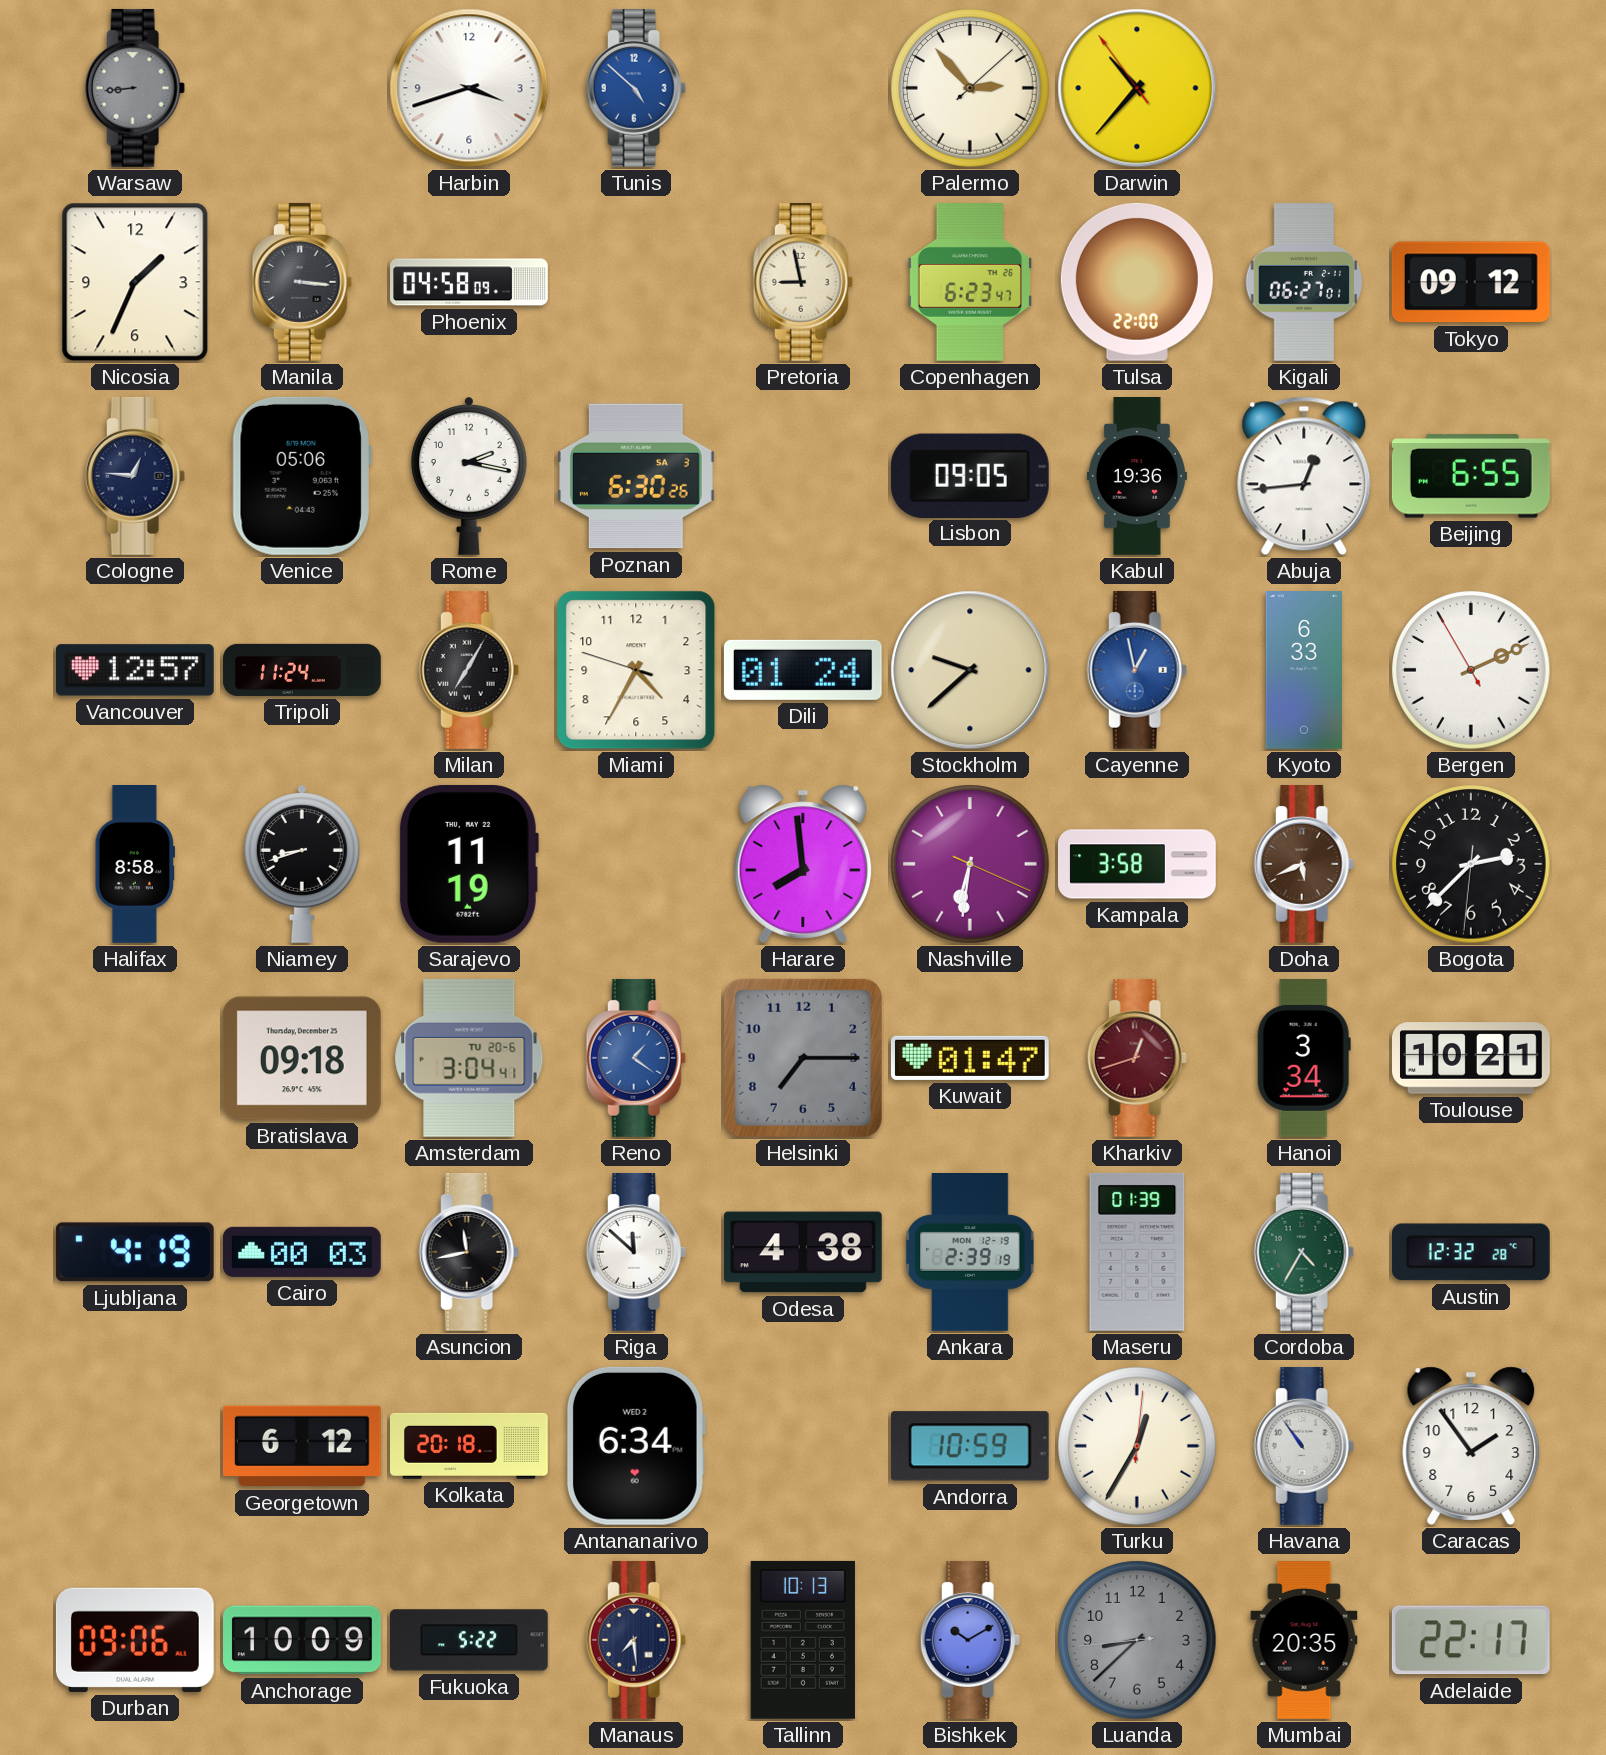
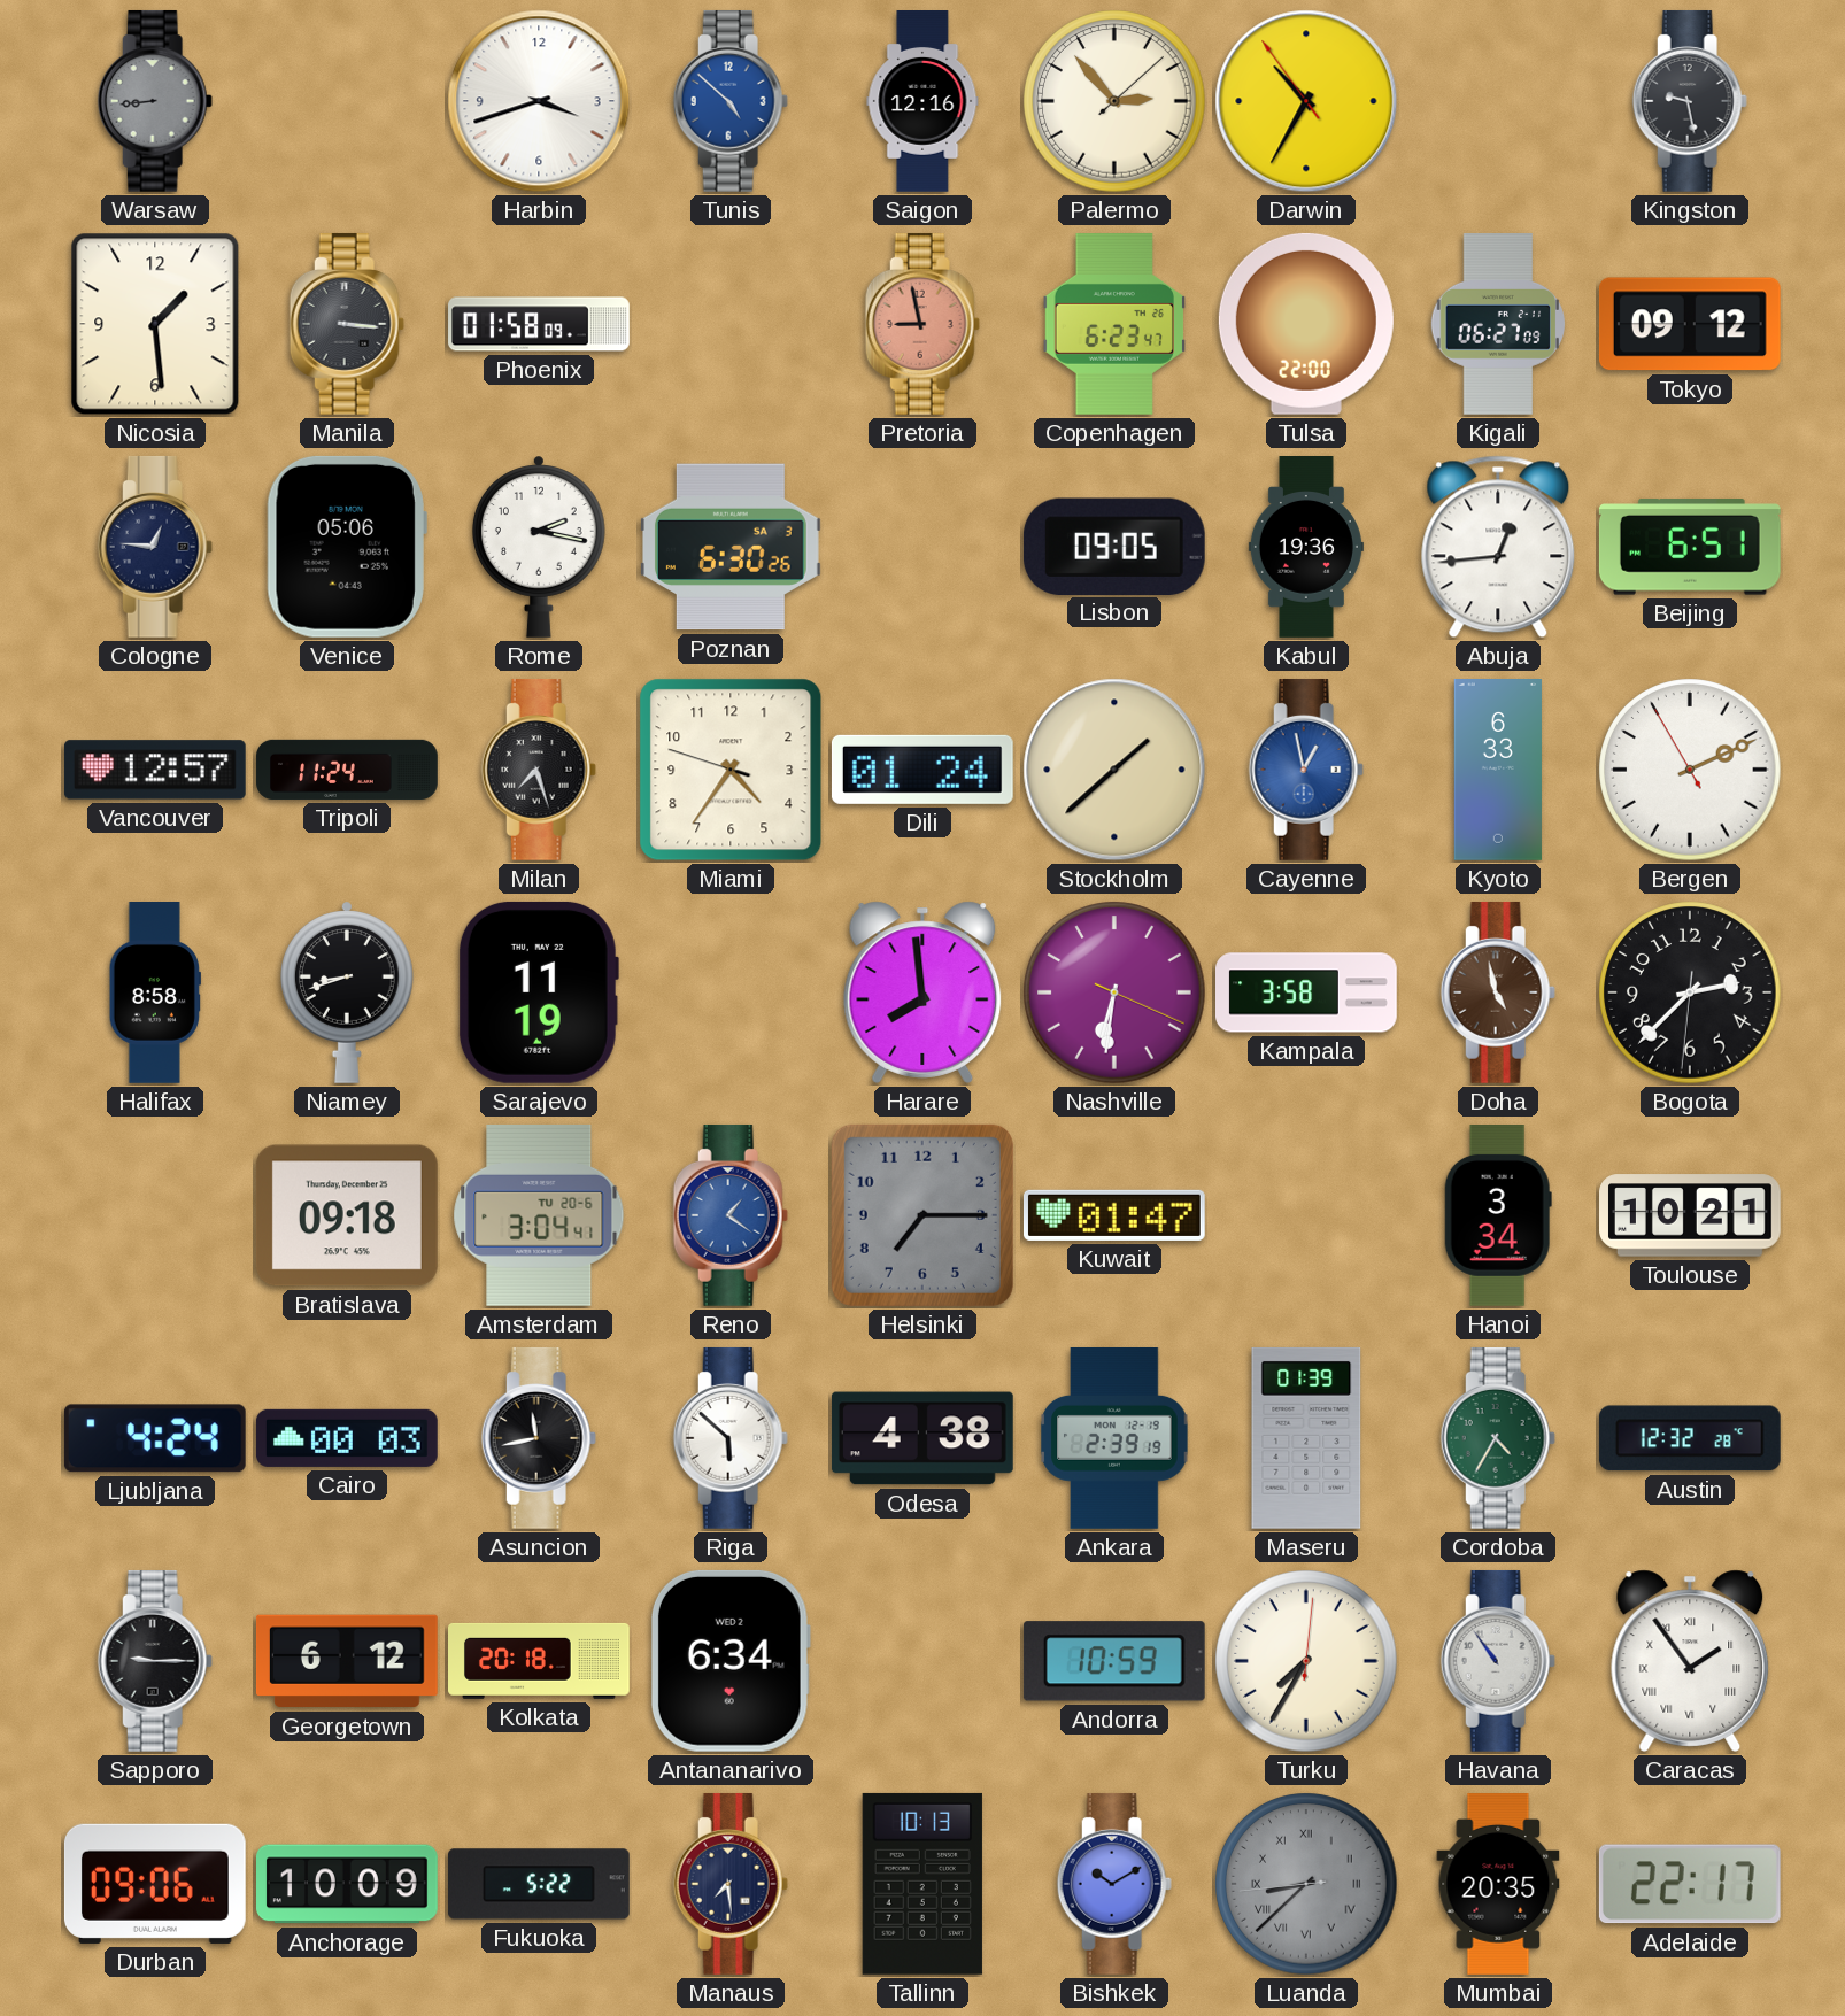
Saigon: none -> 12:16
Darwin: 10:36 -> 10:34
Kingston: none -> 9:28
Nicosia: 1:34 -> 1:29
Phoenix: 04:58 -> 01:58
Pretoria dial: cream -> salmon
Kigali: 06:27:01 -> 06:27:09
Beijing: 6:55 -> 6:51
Milan: 7:05 -> 7:27
Miami: 4:34 -> 4:35
Stockholm: 9:38 -> 1:38
Doha: 5:41 -> 4:58
Kharkiv: 12:42 -> none
Ljubljana: 4:19 -> 4:24
Riga: 11:52 -> 5:52
Sapporo: none -> 9:15
Turku: 12:35 -> 7:35
Caracas numerals: Arabic -> Roman
Luanda numerals: Arabic -> Roman
